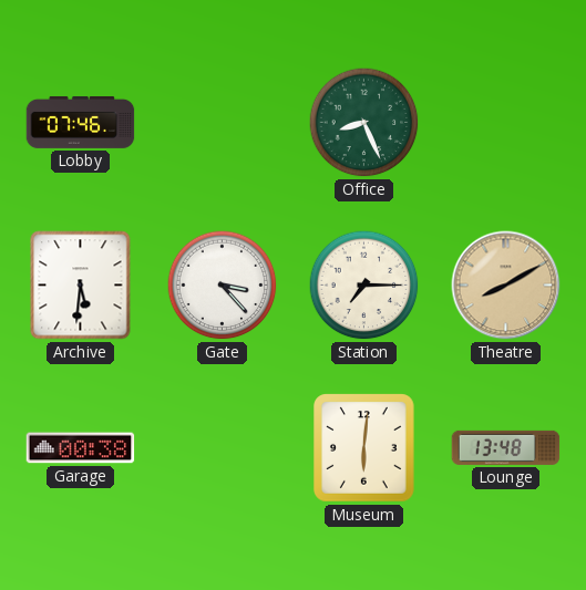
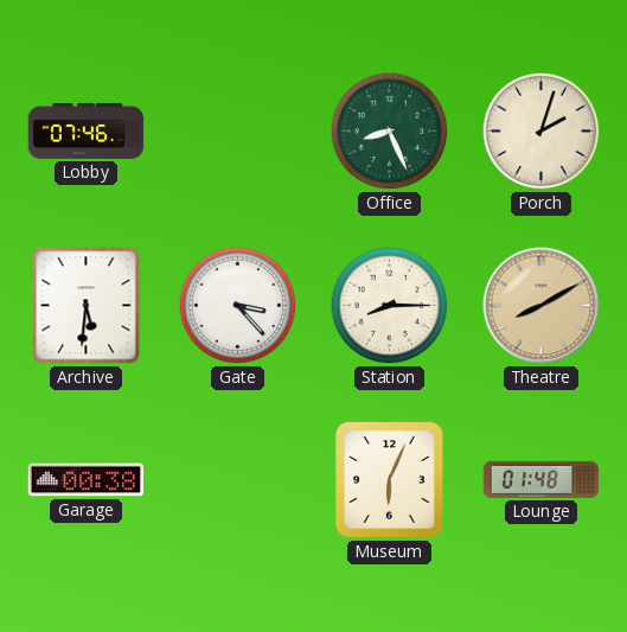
Porch: none -> 2:03
Station: 7:15 -> 8:15
Museum: 6:01 -> 6:04
Lounge: 13:48 -> 01:48
